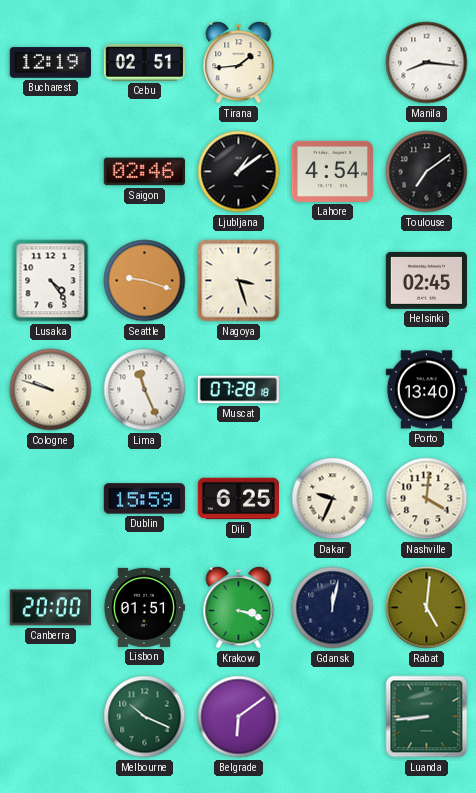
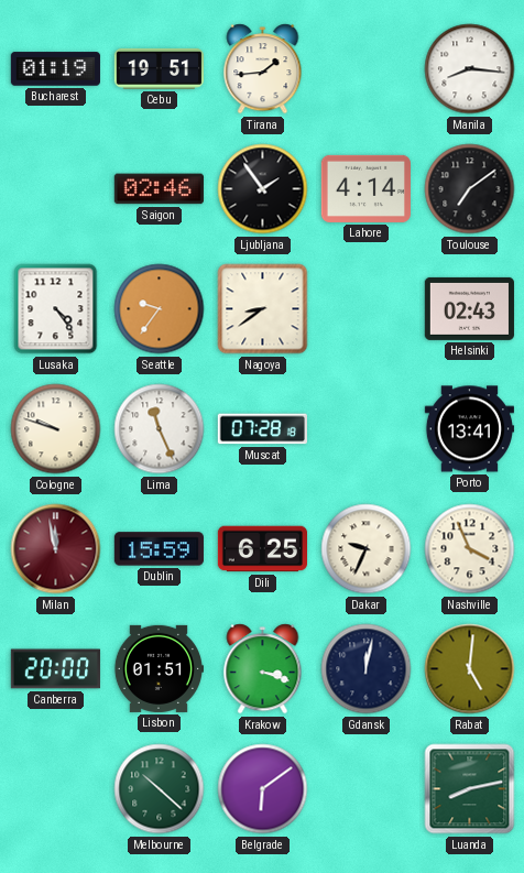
Bucharest: 12:19 -> 01:19
Cebu: 02:51 -> 19:51
Ljubljana: 1:09 -> 1:54
Lahore: 4:54 -> 4:14
Seattle: 9:18 -> 9:36
Nagoya: 3:27 -> 8:39
Helsinki: 02:45 -> 02:43
Porto: 13:40 -> 13:41
Milan: none -> 11:58
Nashville: 4:01 -> 3:56
Melbourne: 10:19 -> 10:22
Luanda: 8:44 -> 8:13
